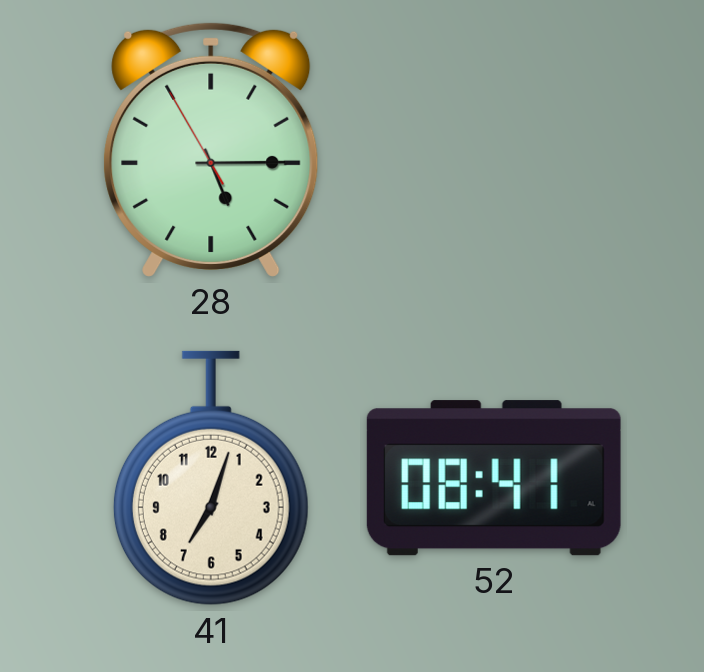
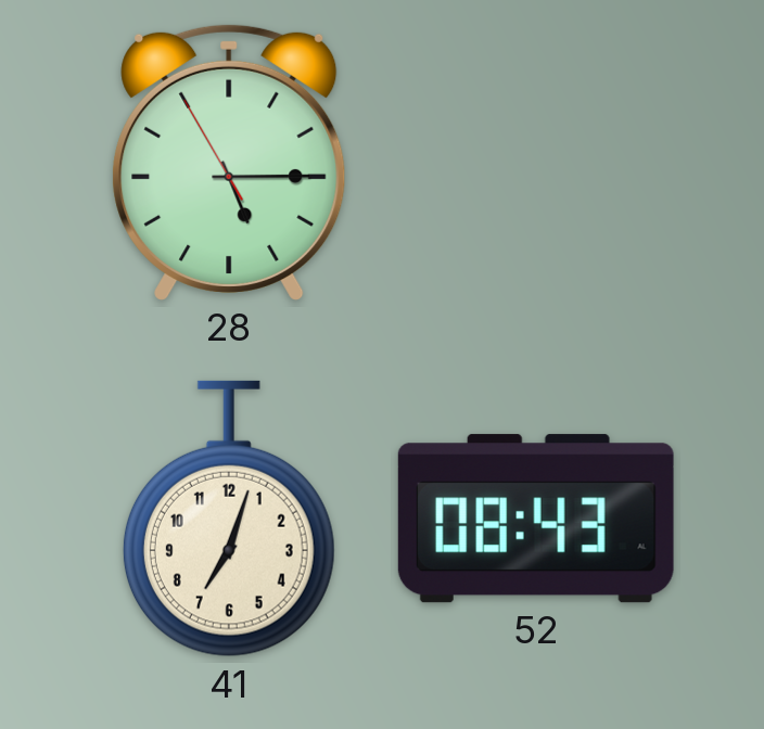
52: 08:41 -> 08:43
